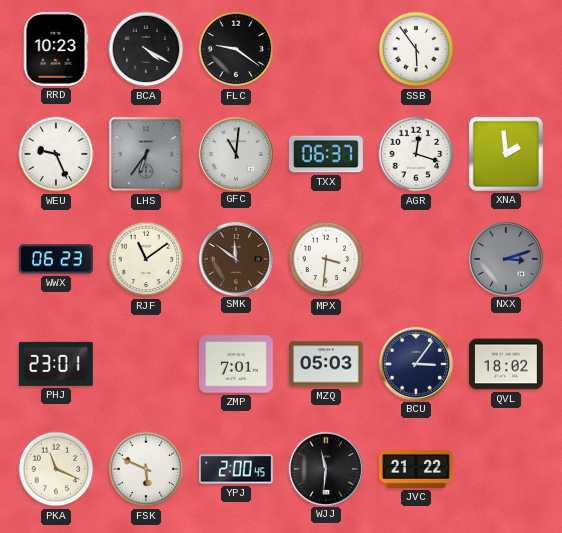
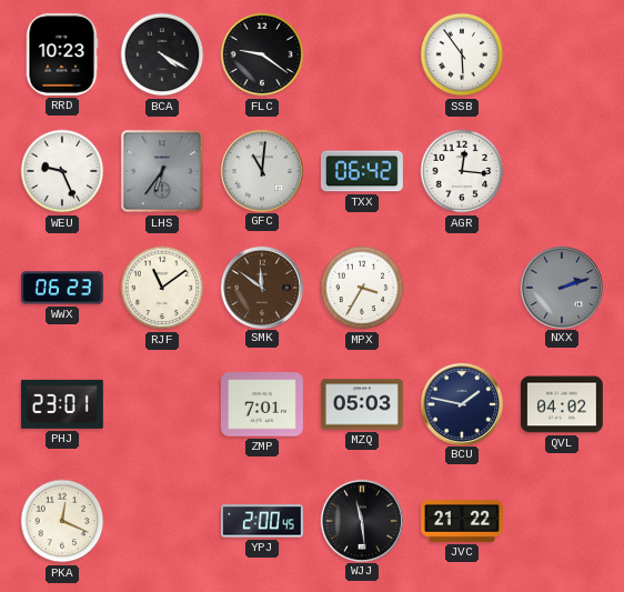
TXX: 06:37 -> 06:42
AGR: 12:18 -> 12:16
XNA: 1:59 -> none
MPX: 3:31 -> 3:35
NXX: 3:12 -> 2:12
BCU: 3:06 -> 1:47
QVL: 18:02 -> 04:02
PKA: 11:19 -> 12:19
FSK: 5:49 -> none
WJJ: 11:31 -> 11:29
